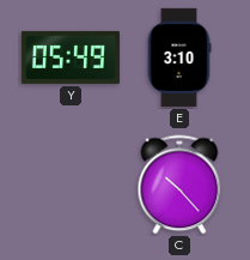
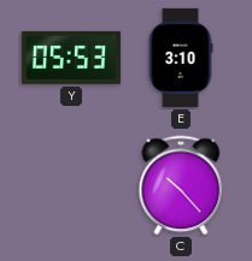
Y: 05:49 -> 05:53
